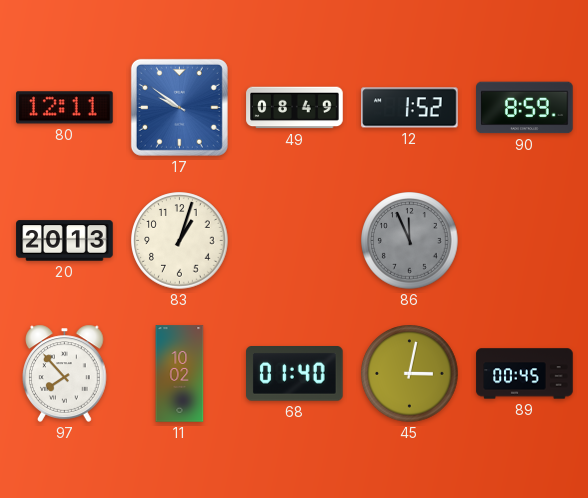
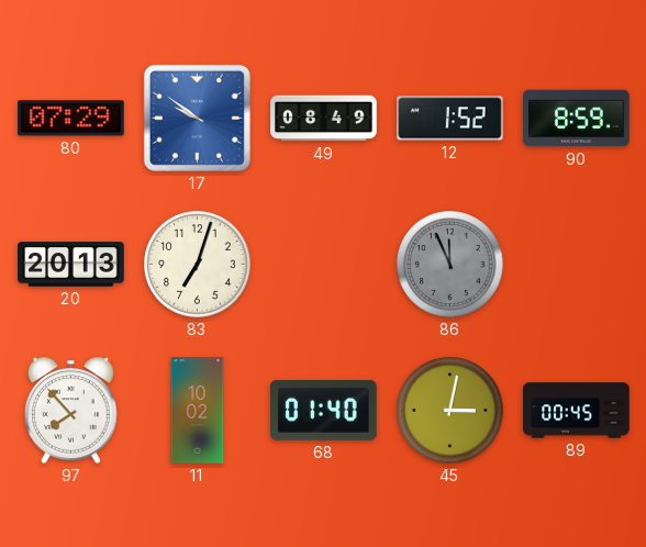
80: 12:11 -> 07:29
83: 1:03 -> 7:03
